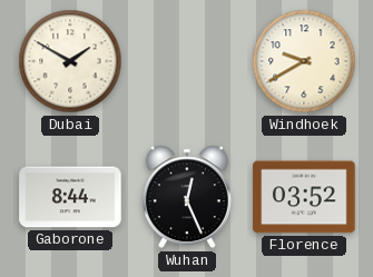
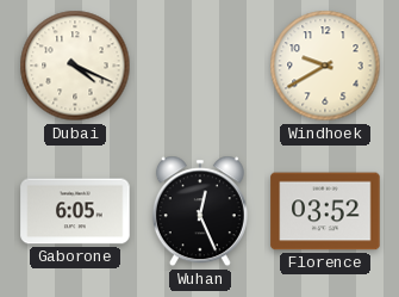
Dubai: 1:50 -> 4:19
Gaborone: 8:44 -> 6:05
